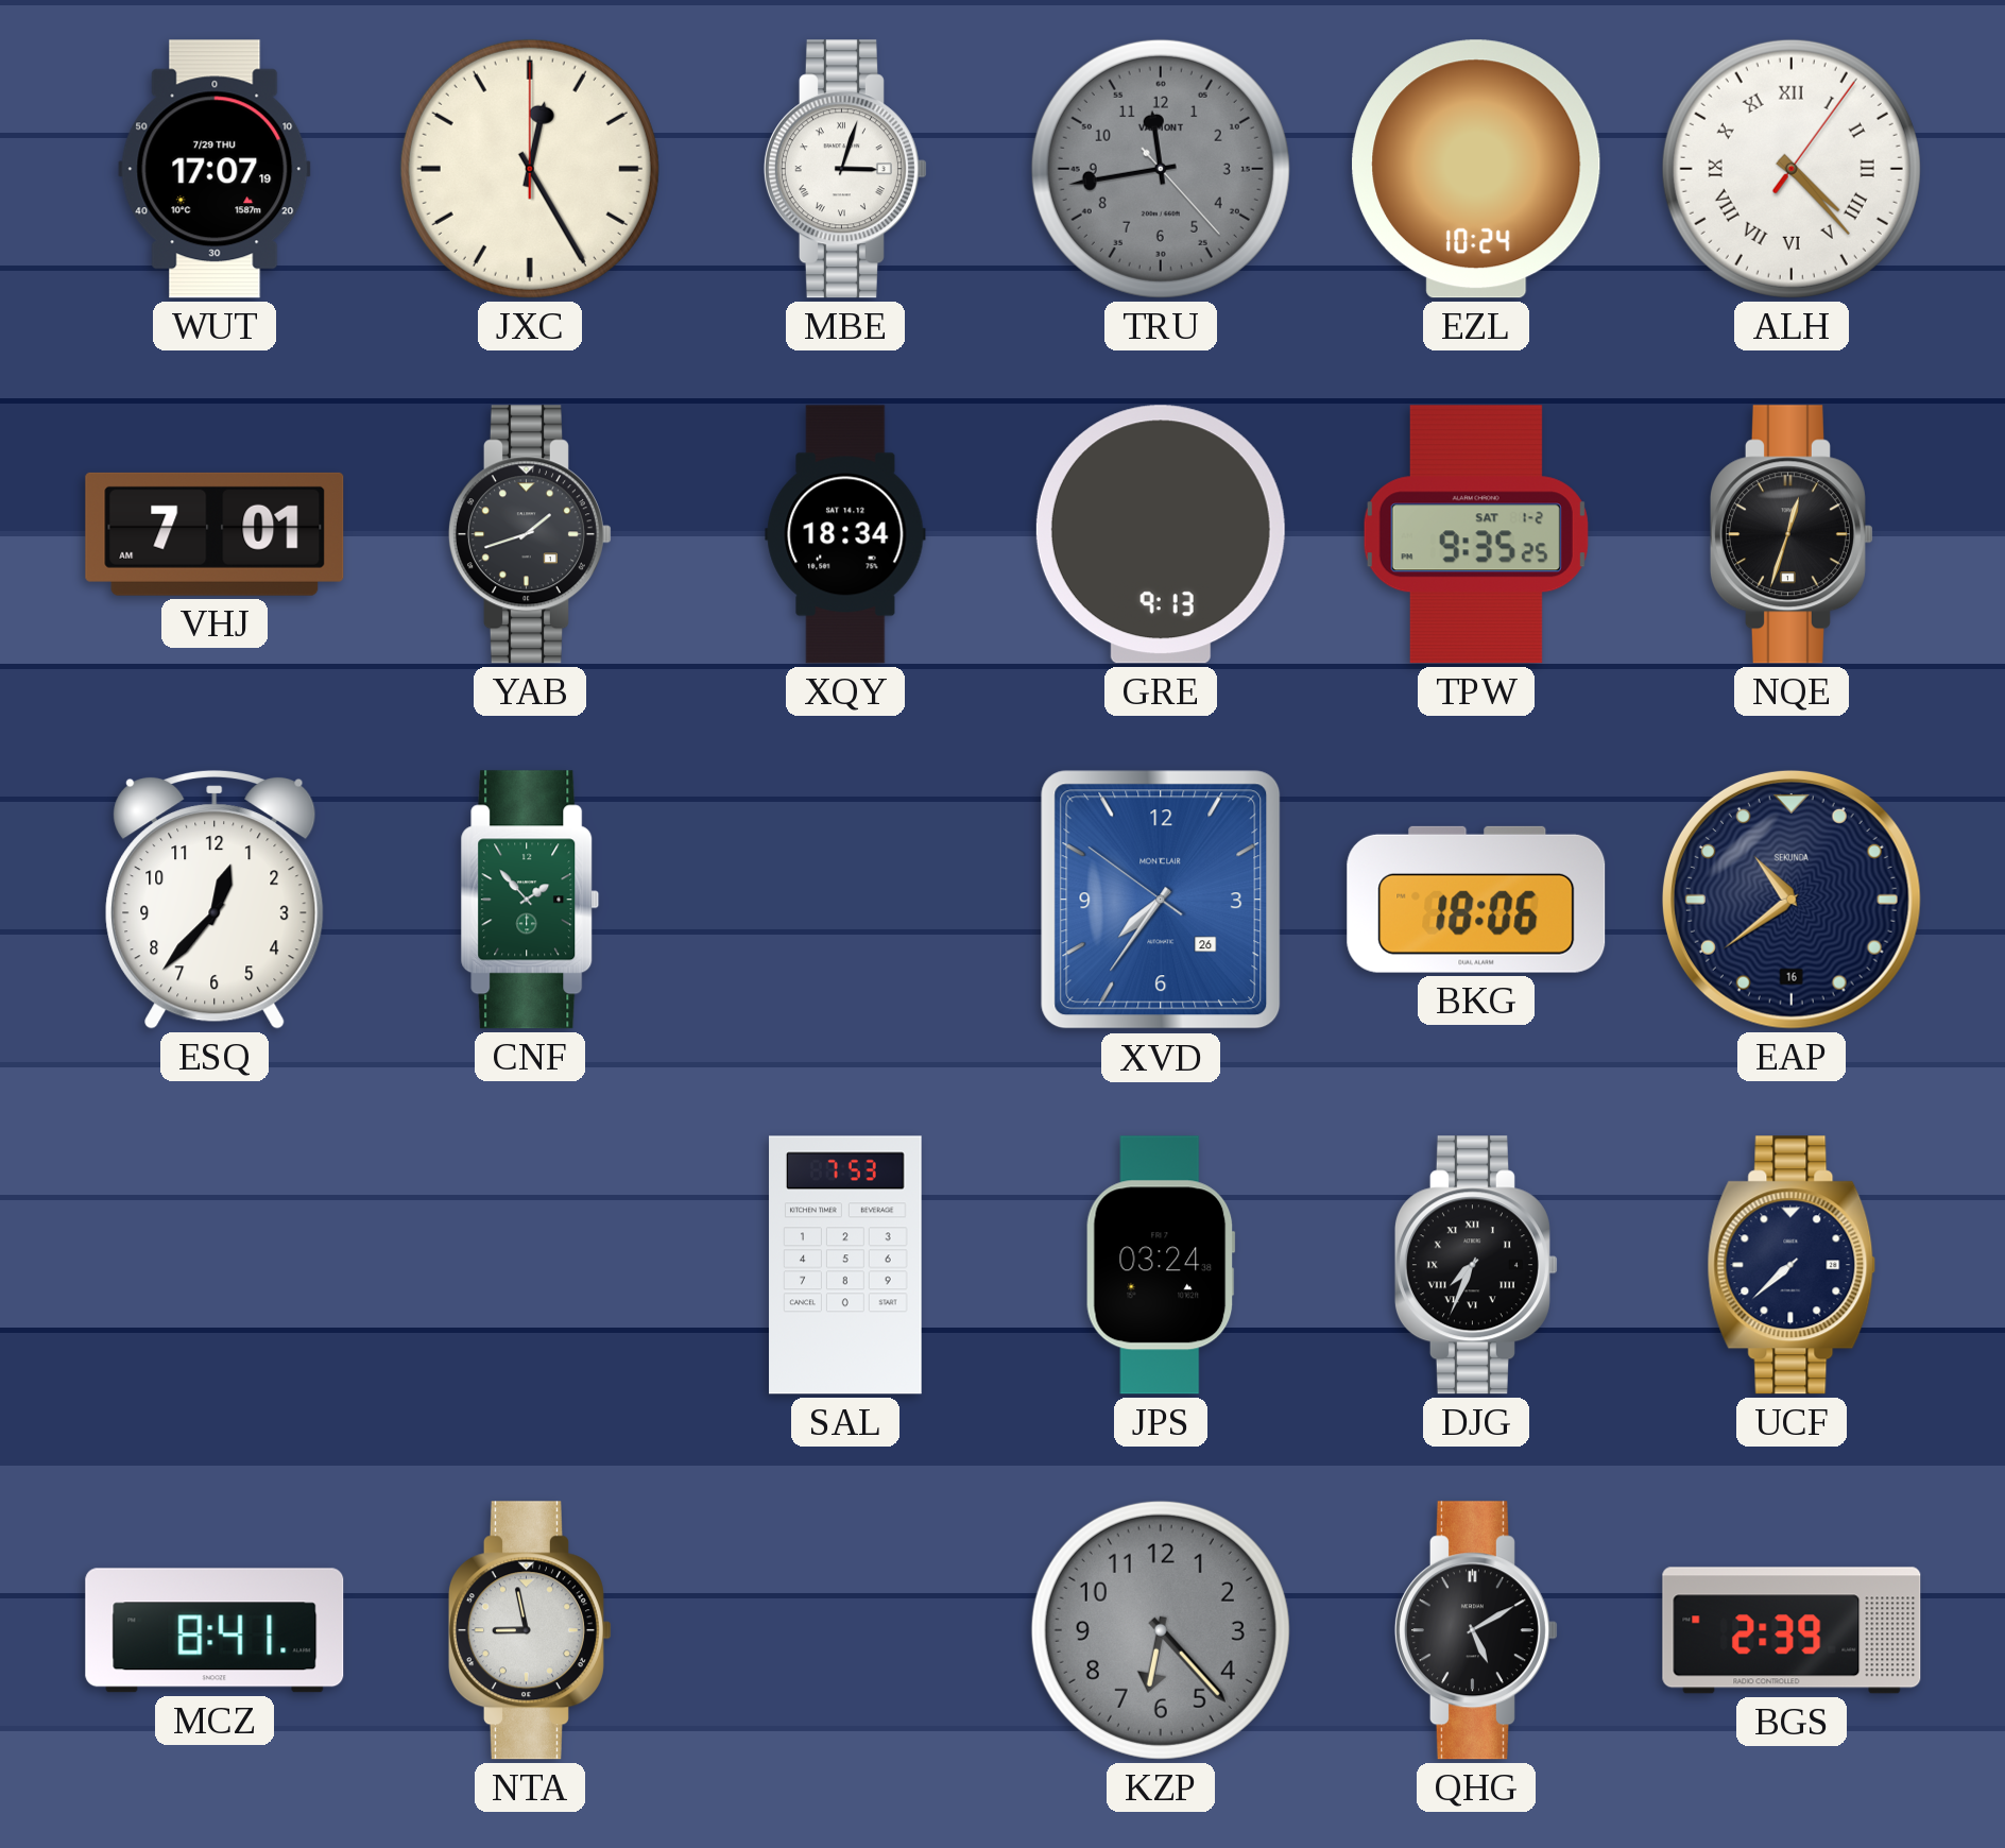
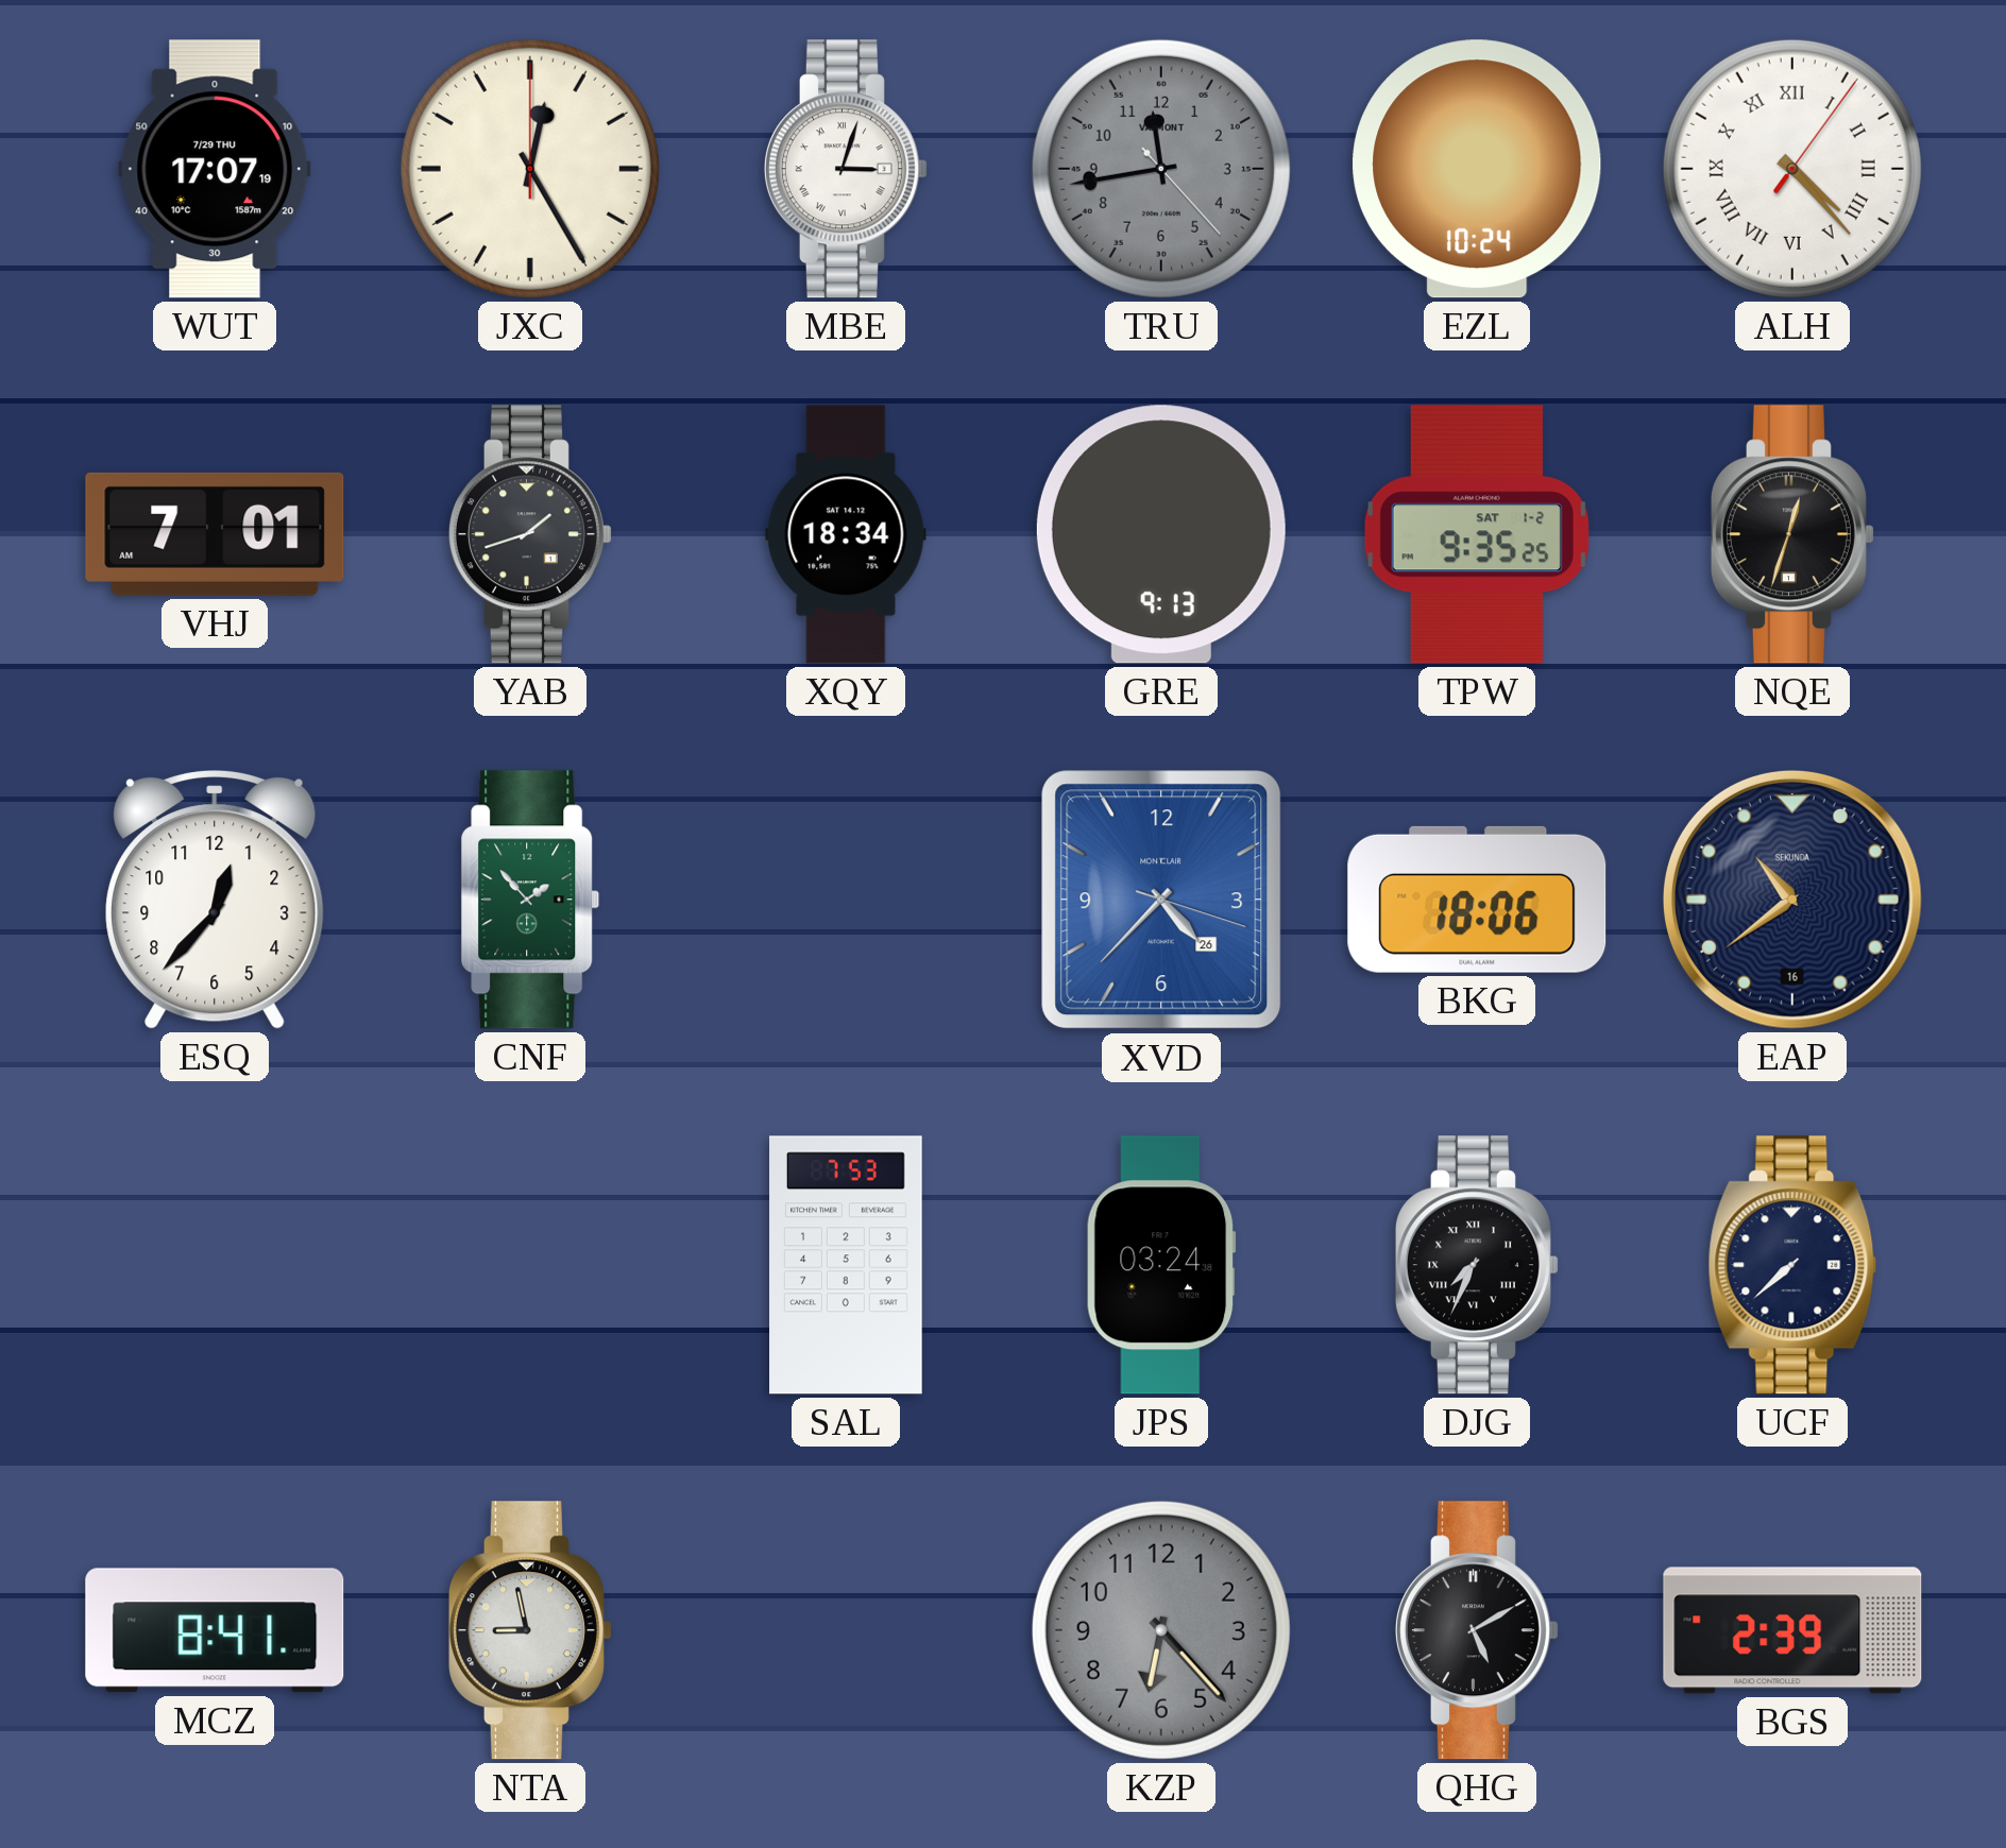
XVD: 7:35 -> 4:37
